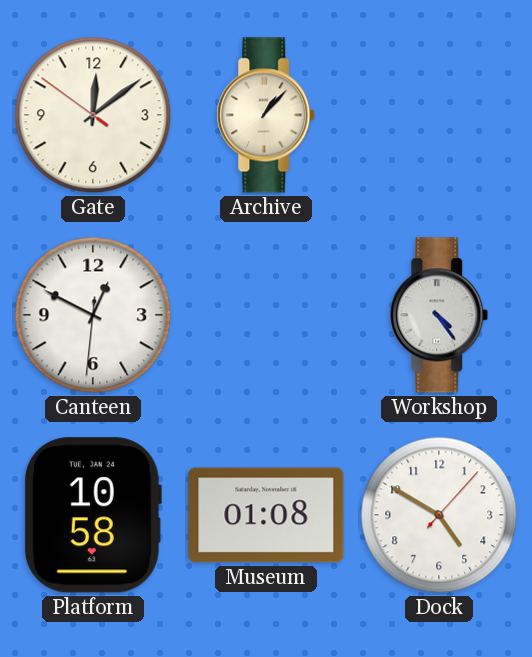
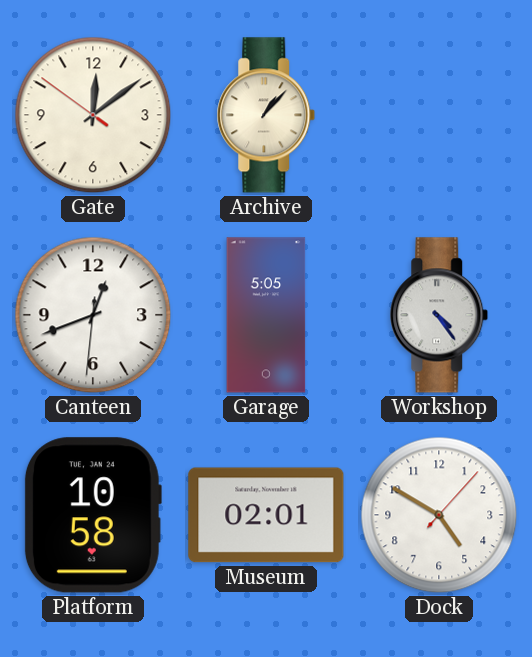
Canteen: 12:49 -> 12:41
Garage: none -> 5:05
Museum: 01:08 -> 02:01
